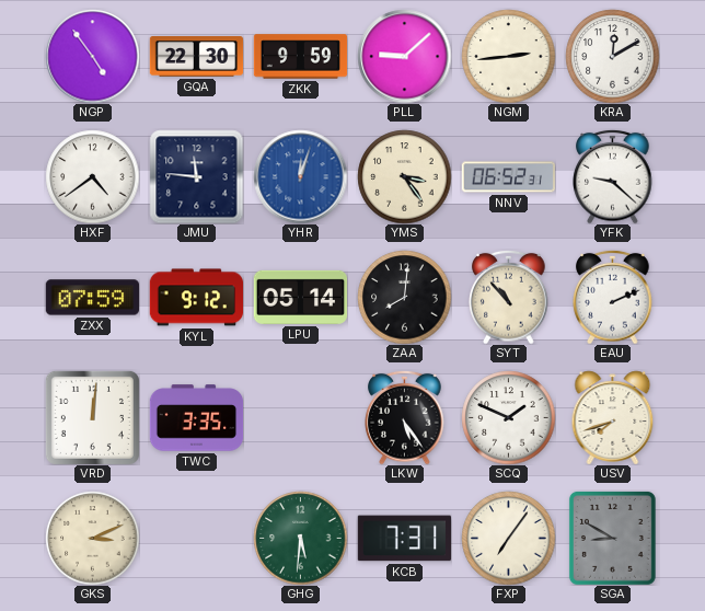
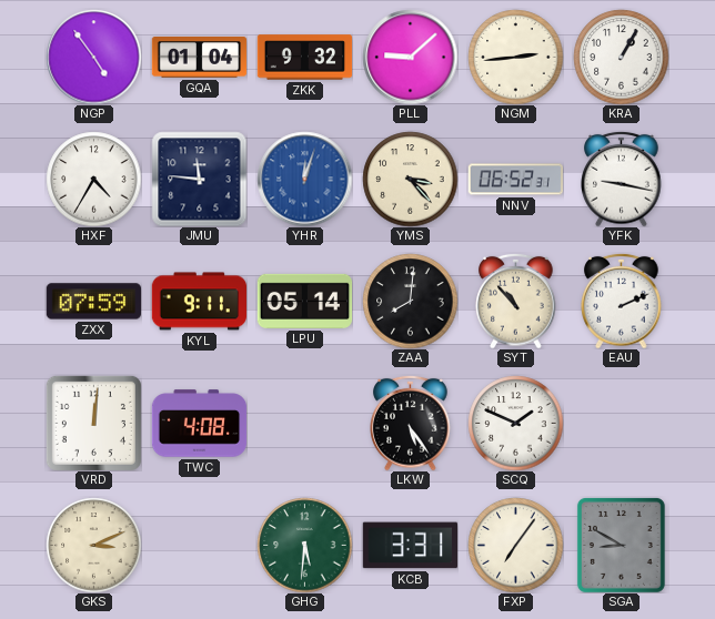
GQA: 22:30 -> 01:04
ZKK: 9:59 -> 9:32
KRA: 12:10 -> 1:05
HXF: 4:39 -> 4:35
YMS: 3:24 -> 3:23
YFK: 9:22 -> 9:17
KYL: 9:12 -> 9:11
TWC: 3:35 -> 4:08
USV: 7:42 -> none
KCB: 7:31 -> 3:31
